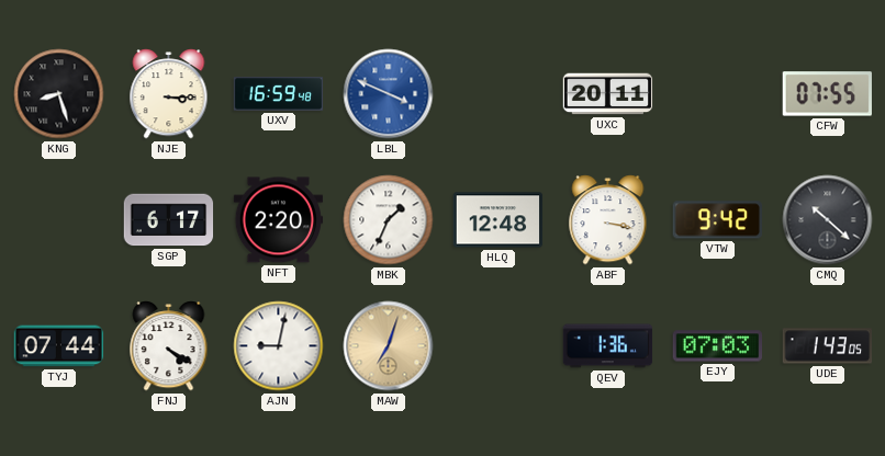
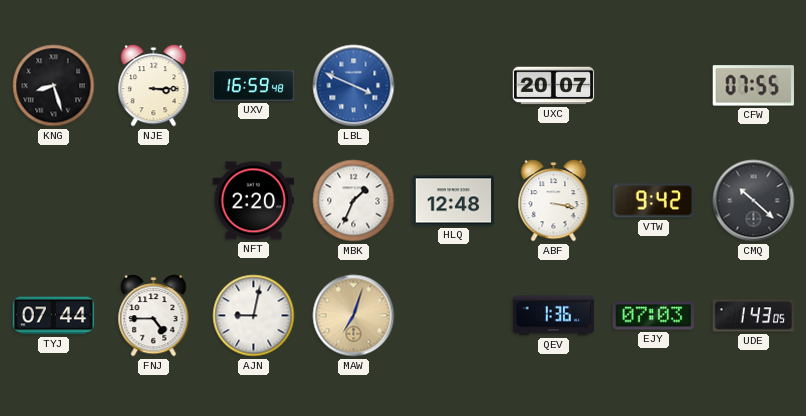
UXC: 20:11 -> 20:07
SGP: 6:17 -> none
FNJ: 4:20 -> 4:45
